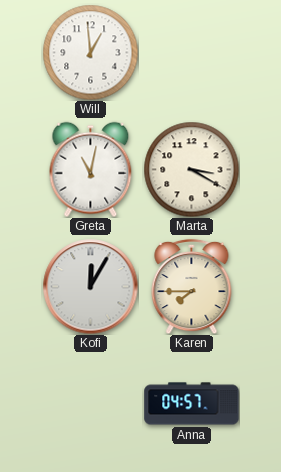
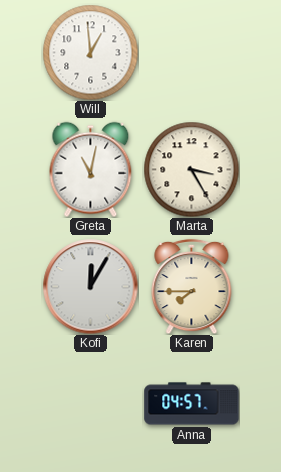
Marta: 3:20 -> 3:25
